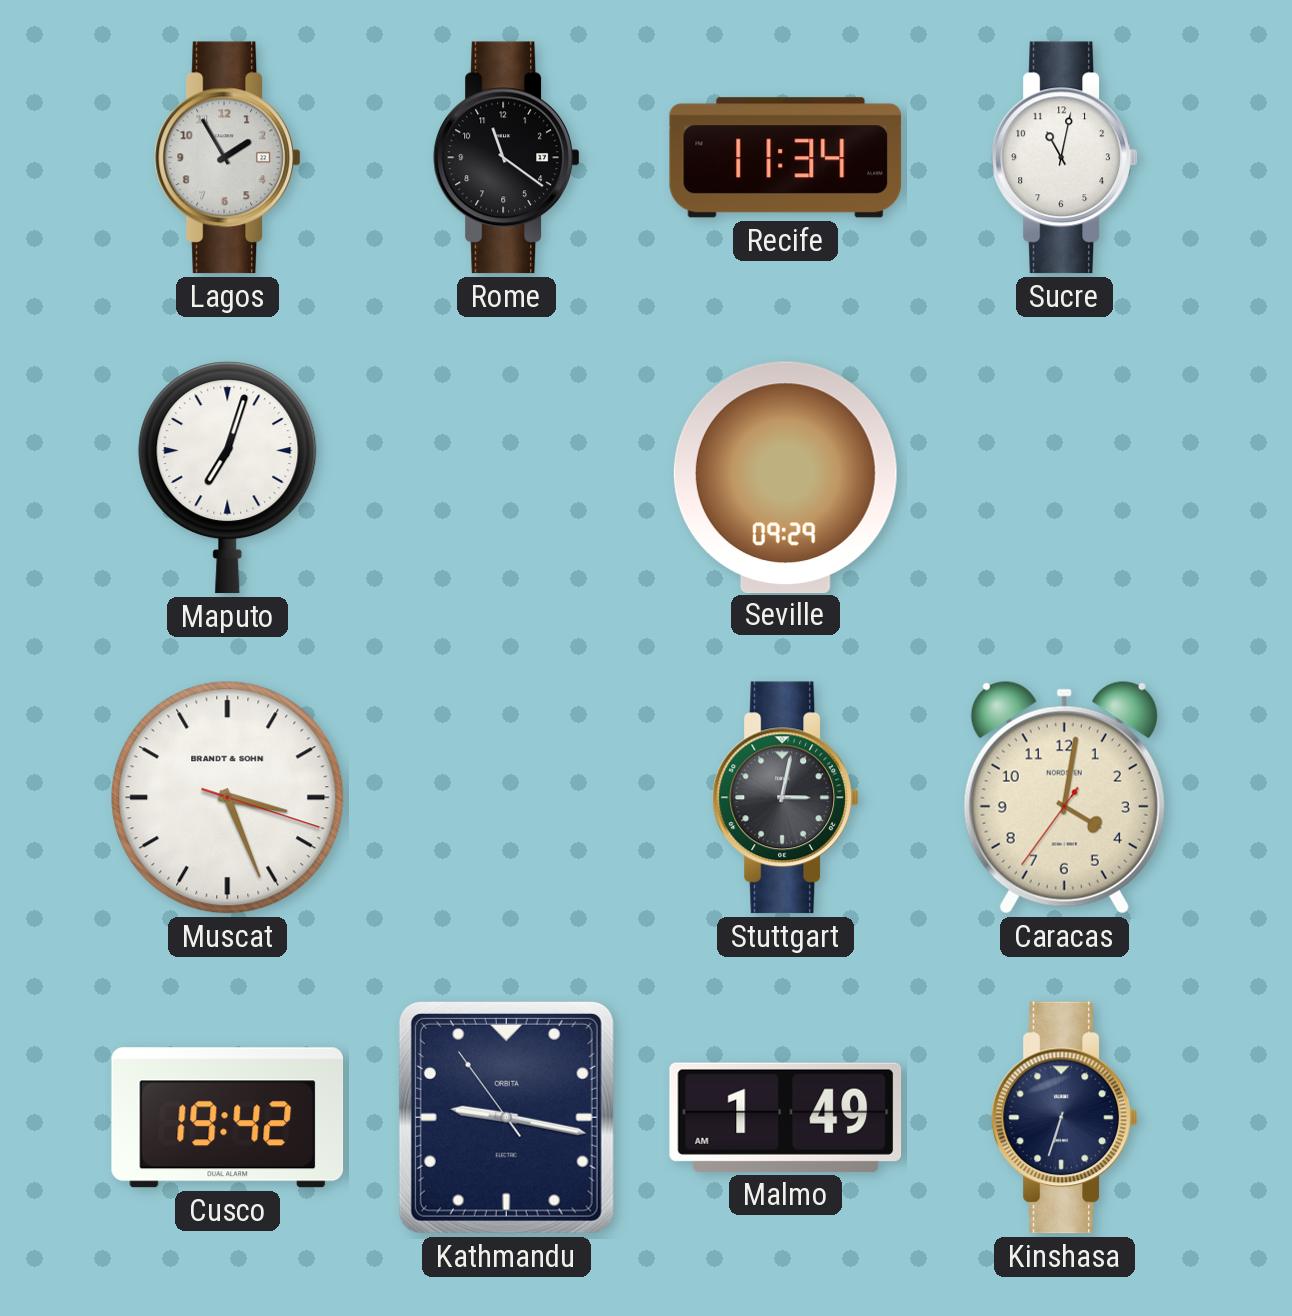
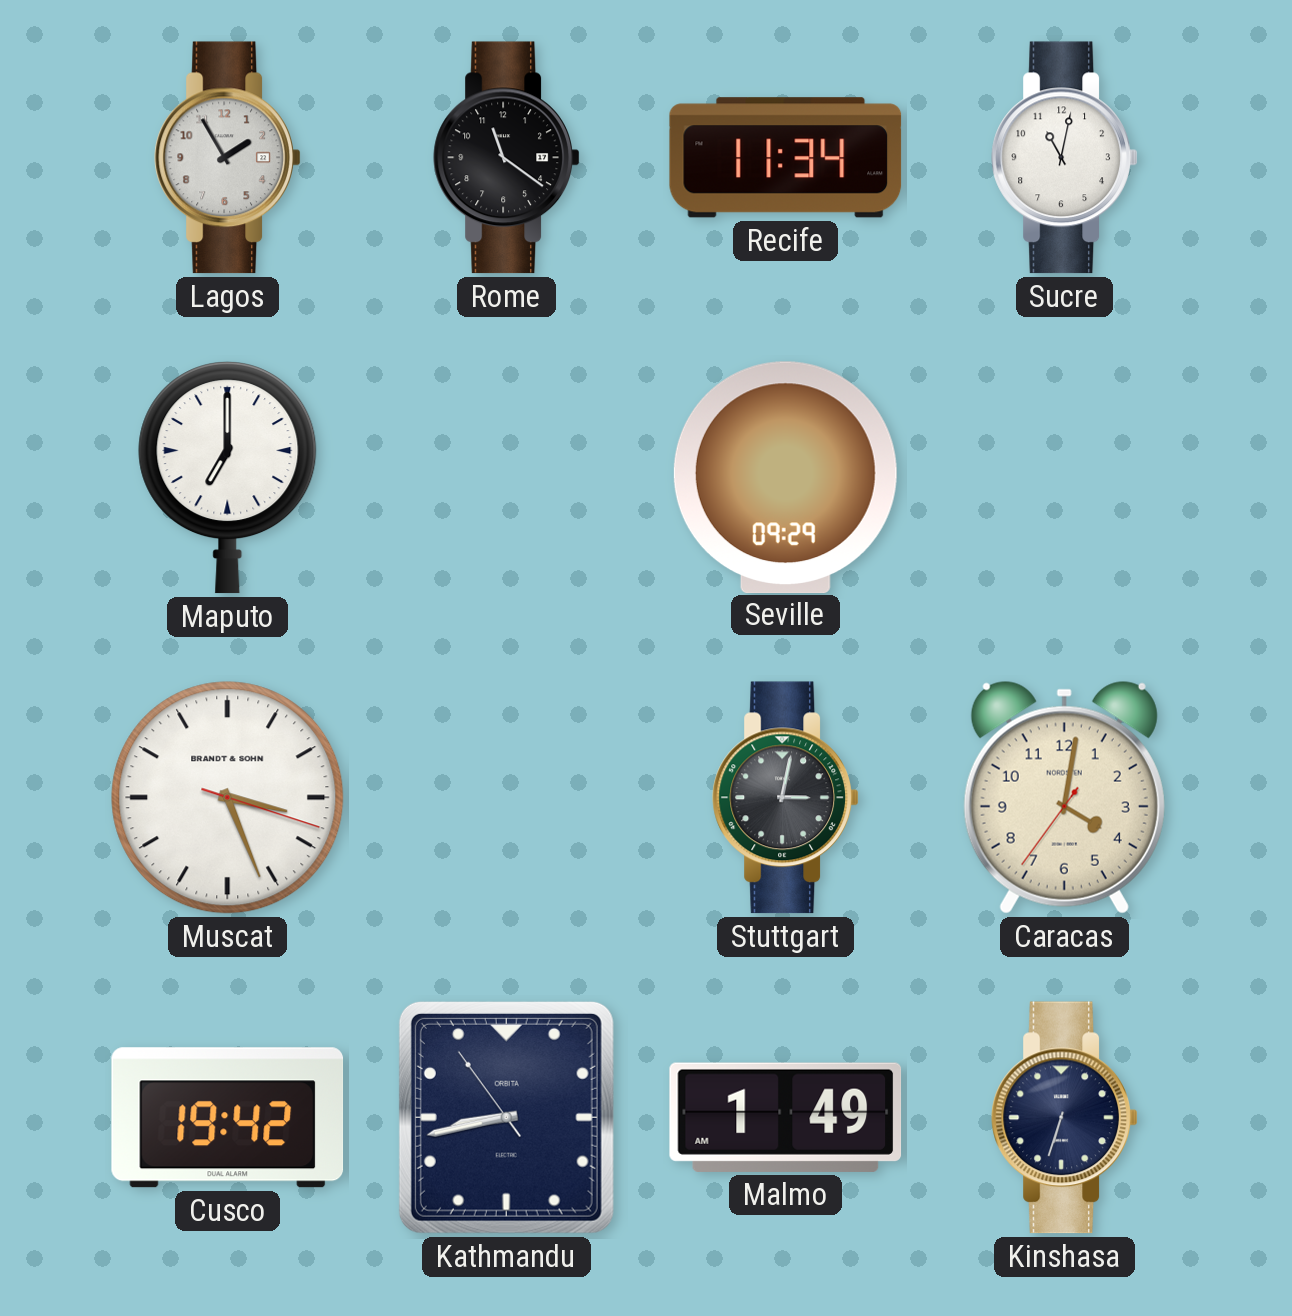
Maputo: 7:03 -> 7:00
Kathmandu: 9:16 -> 8:42
